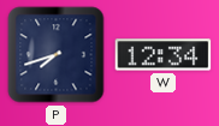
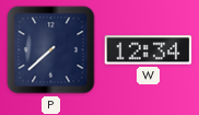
P: 7:42 -> 7:38
